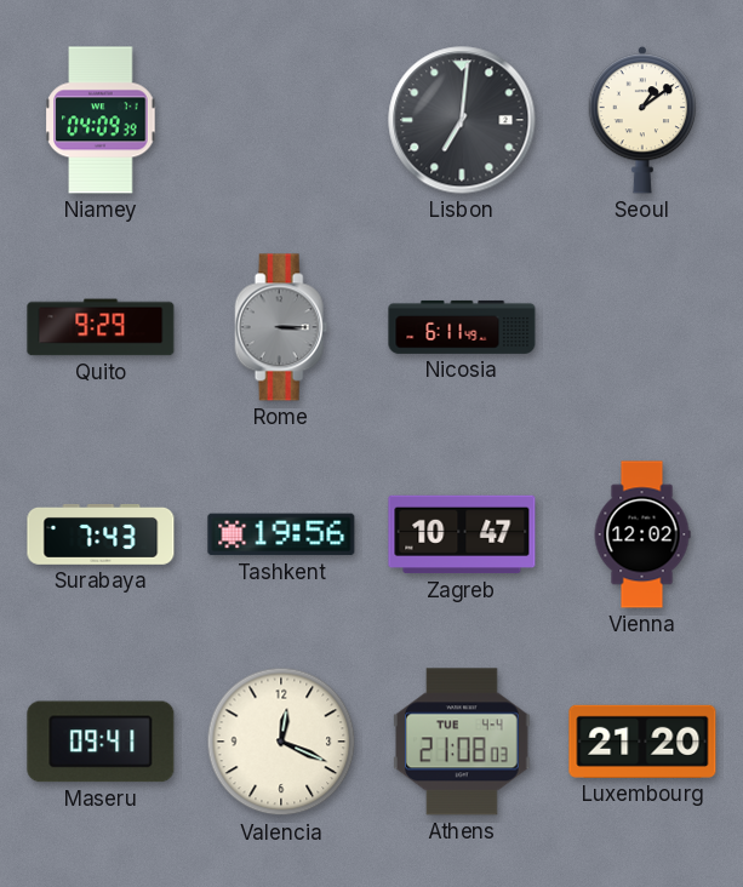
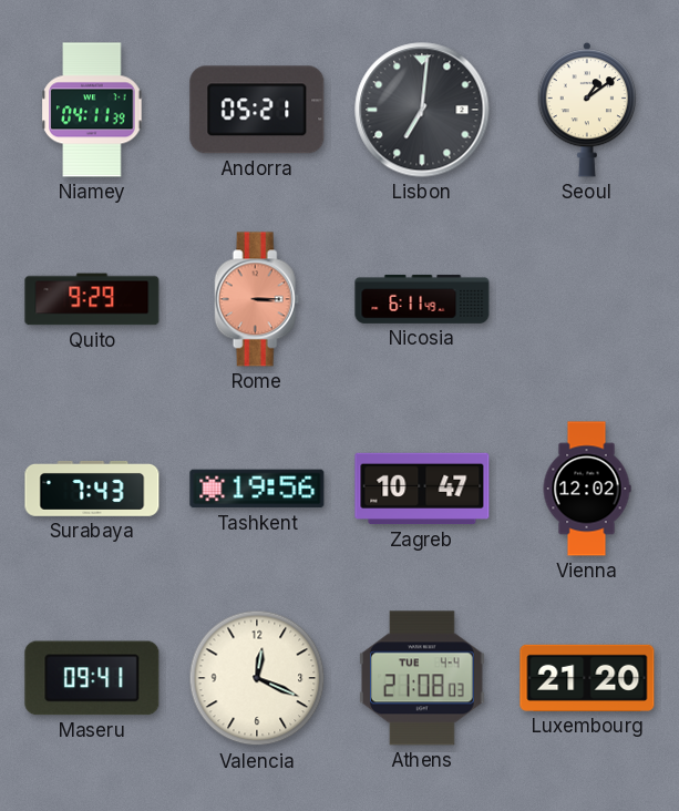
Niamey: 04:09 -> 04:11
Andorra: none -> 05:21
Rome dial: grey -> salmon
